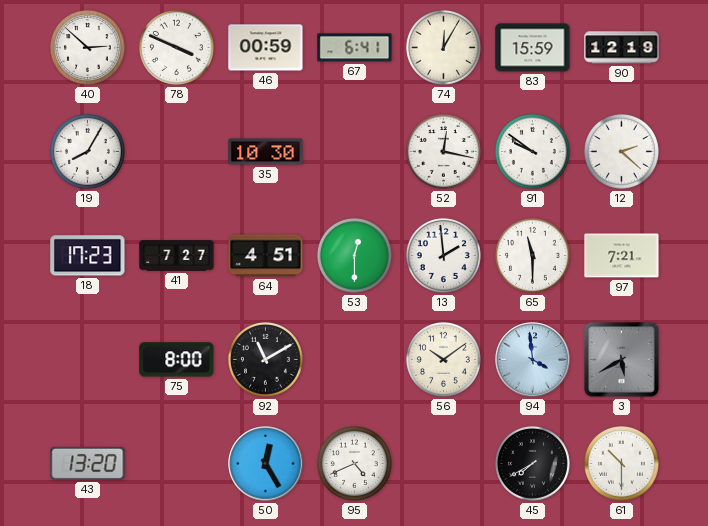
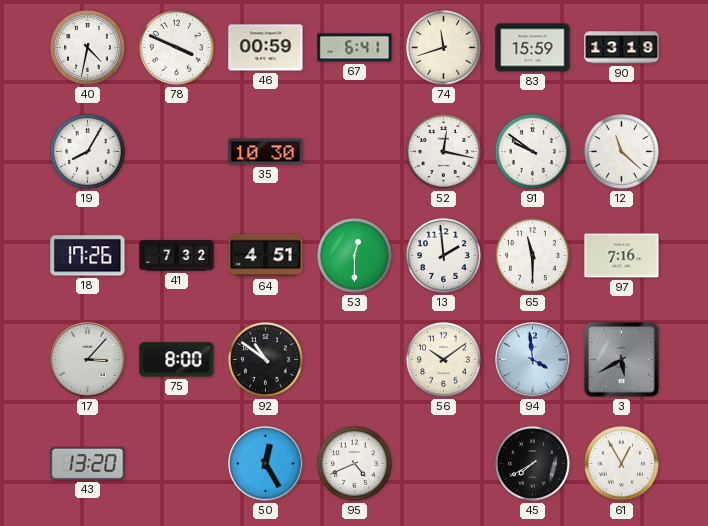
40: 2:52 -> 4:32
74: 12:05 -> 11:42
90: 12:19 -> 13:19
12: 2:22 -> 11:22
18: 17:23 -> 17:26
41: 7:27 -> 7:32
97: 7:21 -> 7:16
17: none -> 3:07
92: 11:10 -> 10:51
61: 10:30 -> 12:55
